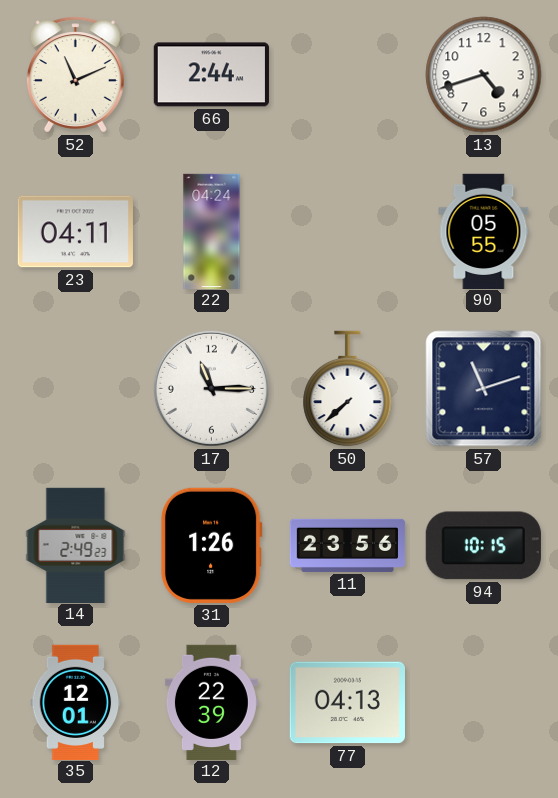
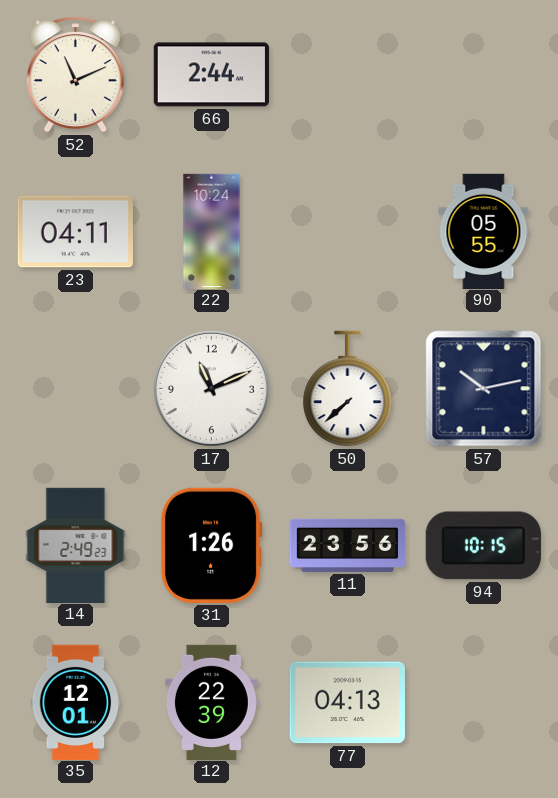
13: 4:42 -> none
22: 04:24 -> 10:24
17: 11:15 -> 11:11
57: 11:12 -> 10:13
